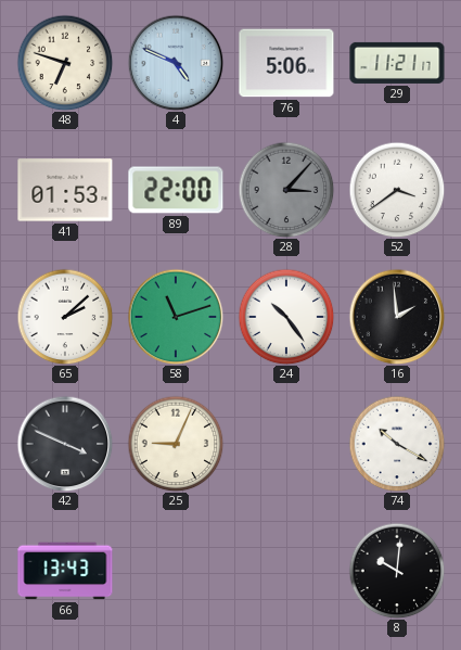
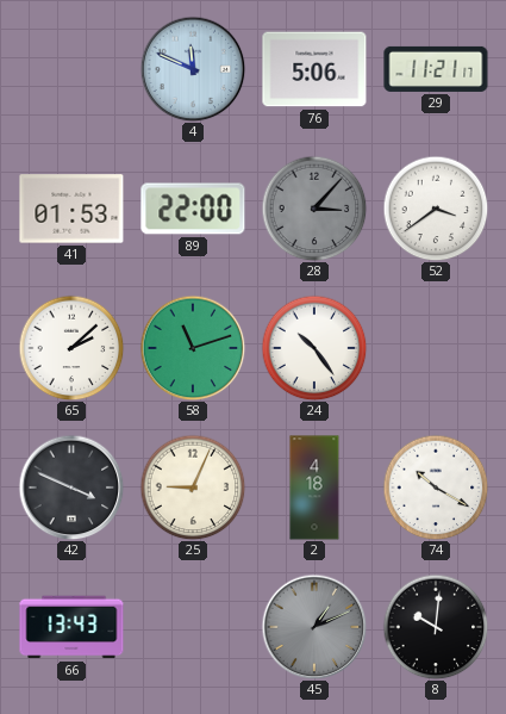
48: 6:48 -> none
4: 4:49 -> 11:49
16: 1:59 -> none
2: none -> 4:18
45: none -> 1:11
